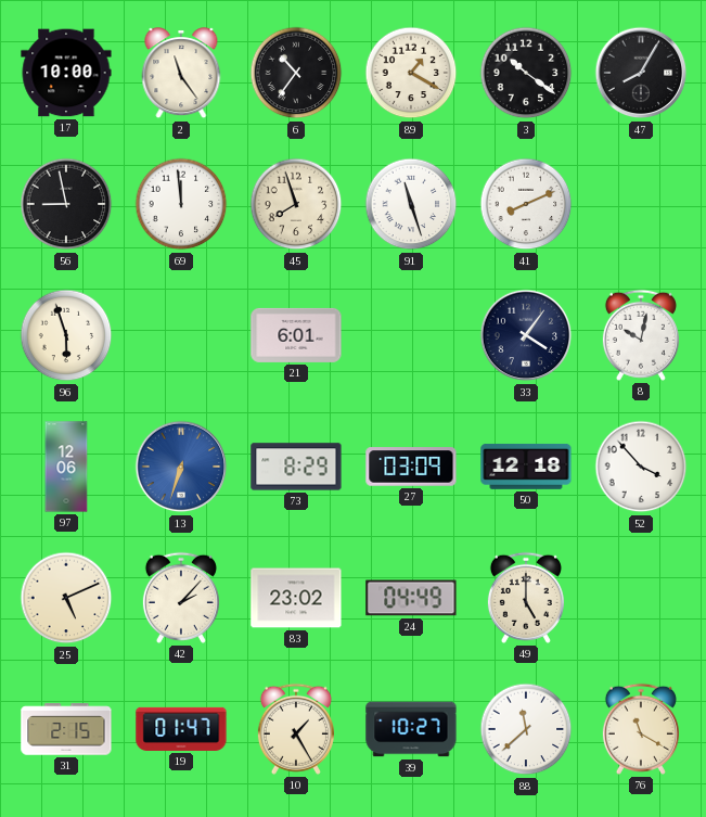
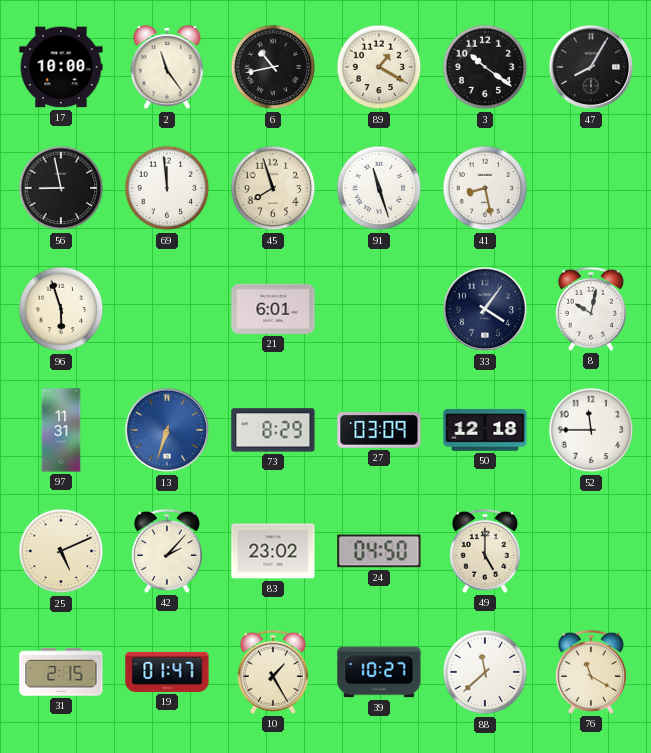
6: 10:36 -> 10:43
41: 8:11 -> 8:28
97: 12:06 -> 11:31
52: 3:53 -> 11:45
24: 04:49 -> 04:50
